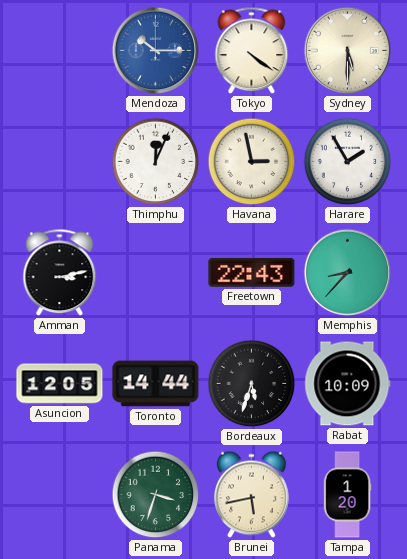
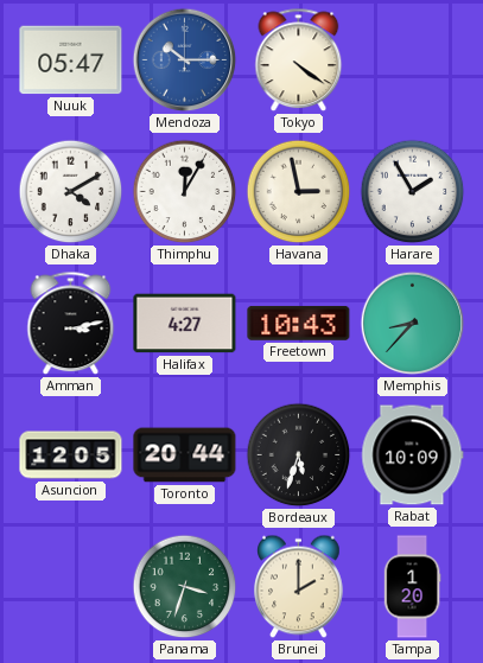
Nuuk: none -> 05:47
Sydney: 5:30 -> none
Dhaka: none -> 4:10
Thimphu: 12:04 -> 12:05
Halifax: none -> 4:27
Freetown: 22:43 -> 10:43
Toronto: 14:44 -> 20:44
Brunei: 5:43 -> 2:00
